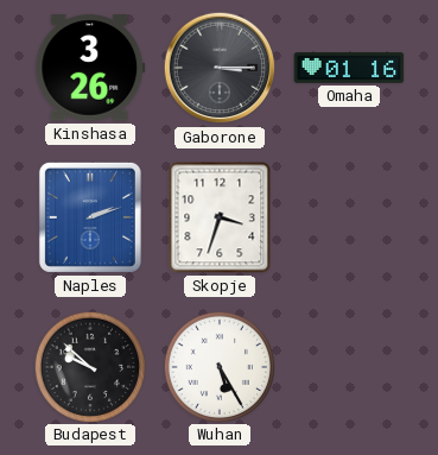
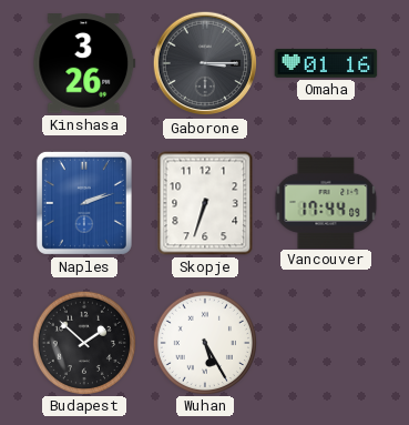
Skopje: 3:33 -> 6:33
Vancouver: none -> 17:44
Budapest: 9:52 -> 1:52
